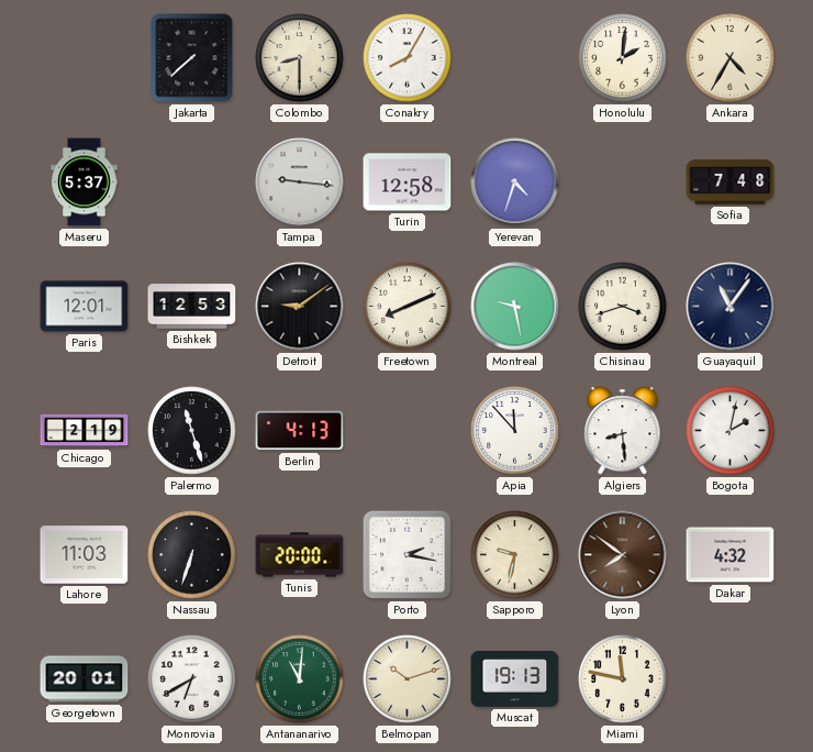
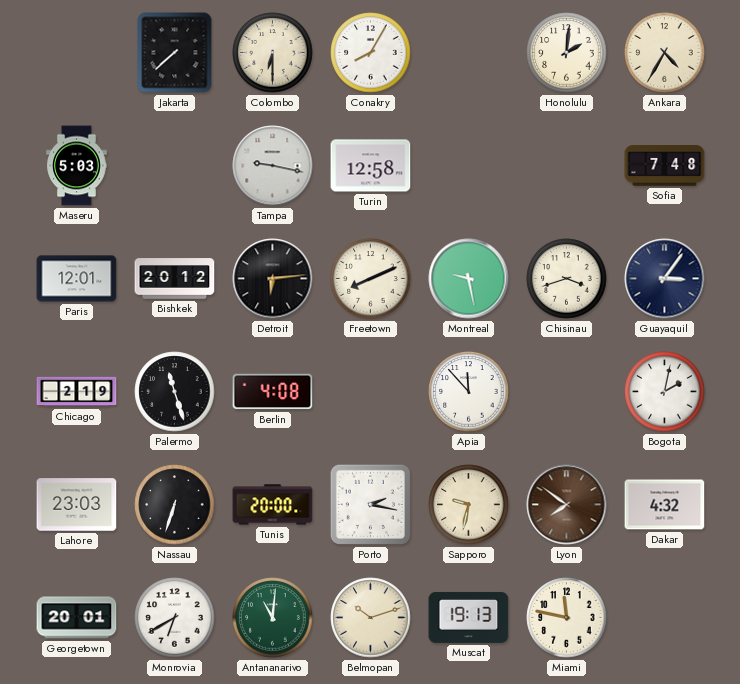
Colombo: 8:30 -> 6:30
Maseru: 5:37 -> 5:03
Tampa: 9:16 -> 9:17
Yerevan: 4:33 -> none
Bishkek: 12:53 -> 20:12
Detroit: 9:09 -> 6:14
Guayaquil: 11:06 -> 3:06
Berlin: 4:13 -> 4:08
Algiers: 8:29 -> none
Lahore: 11:03 -> 23:03
